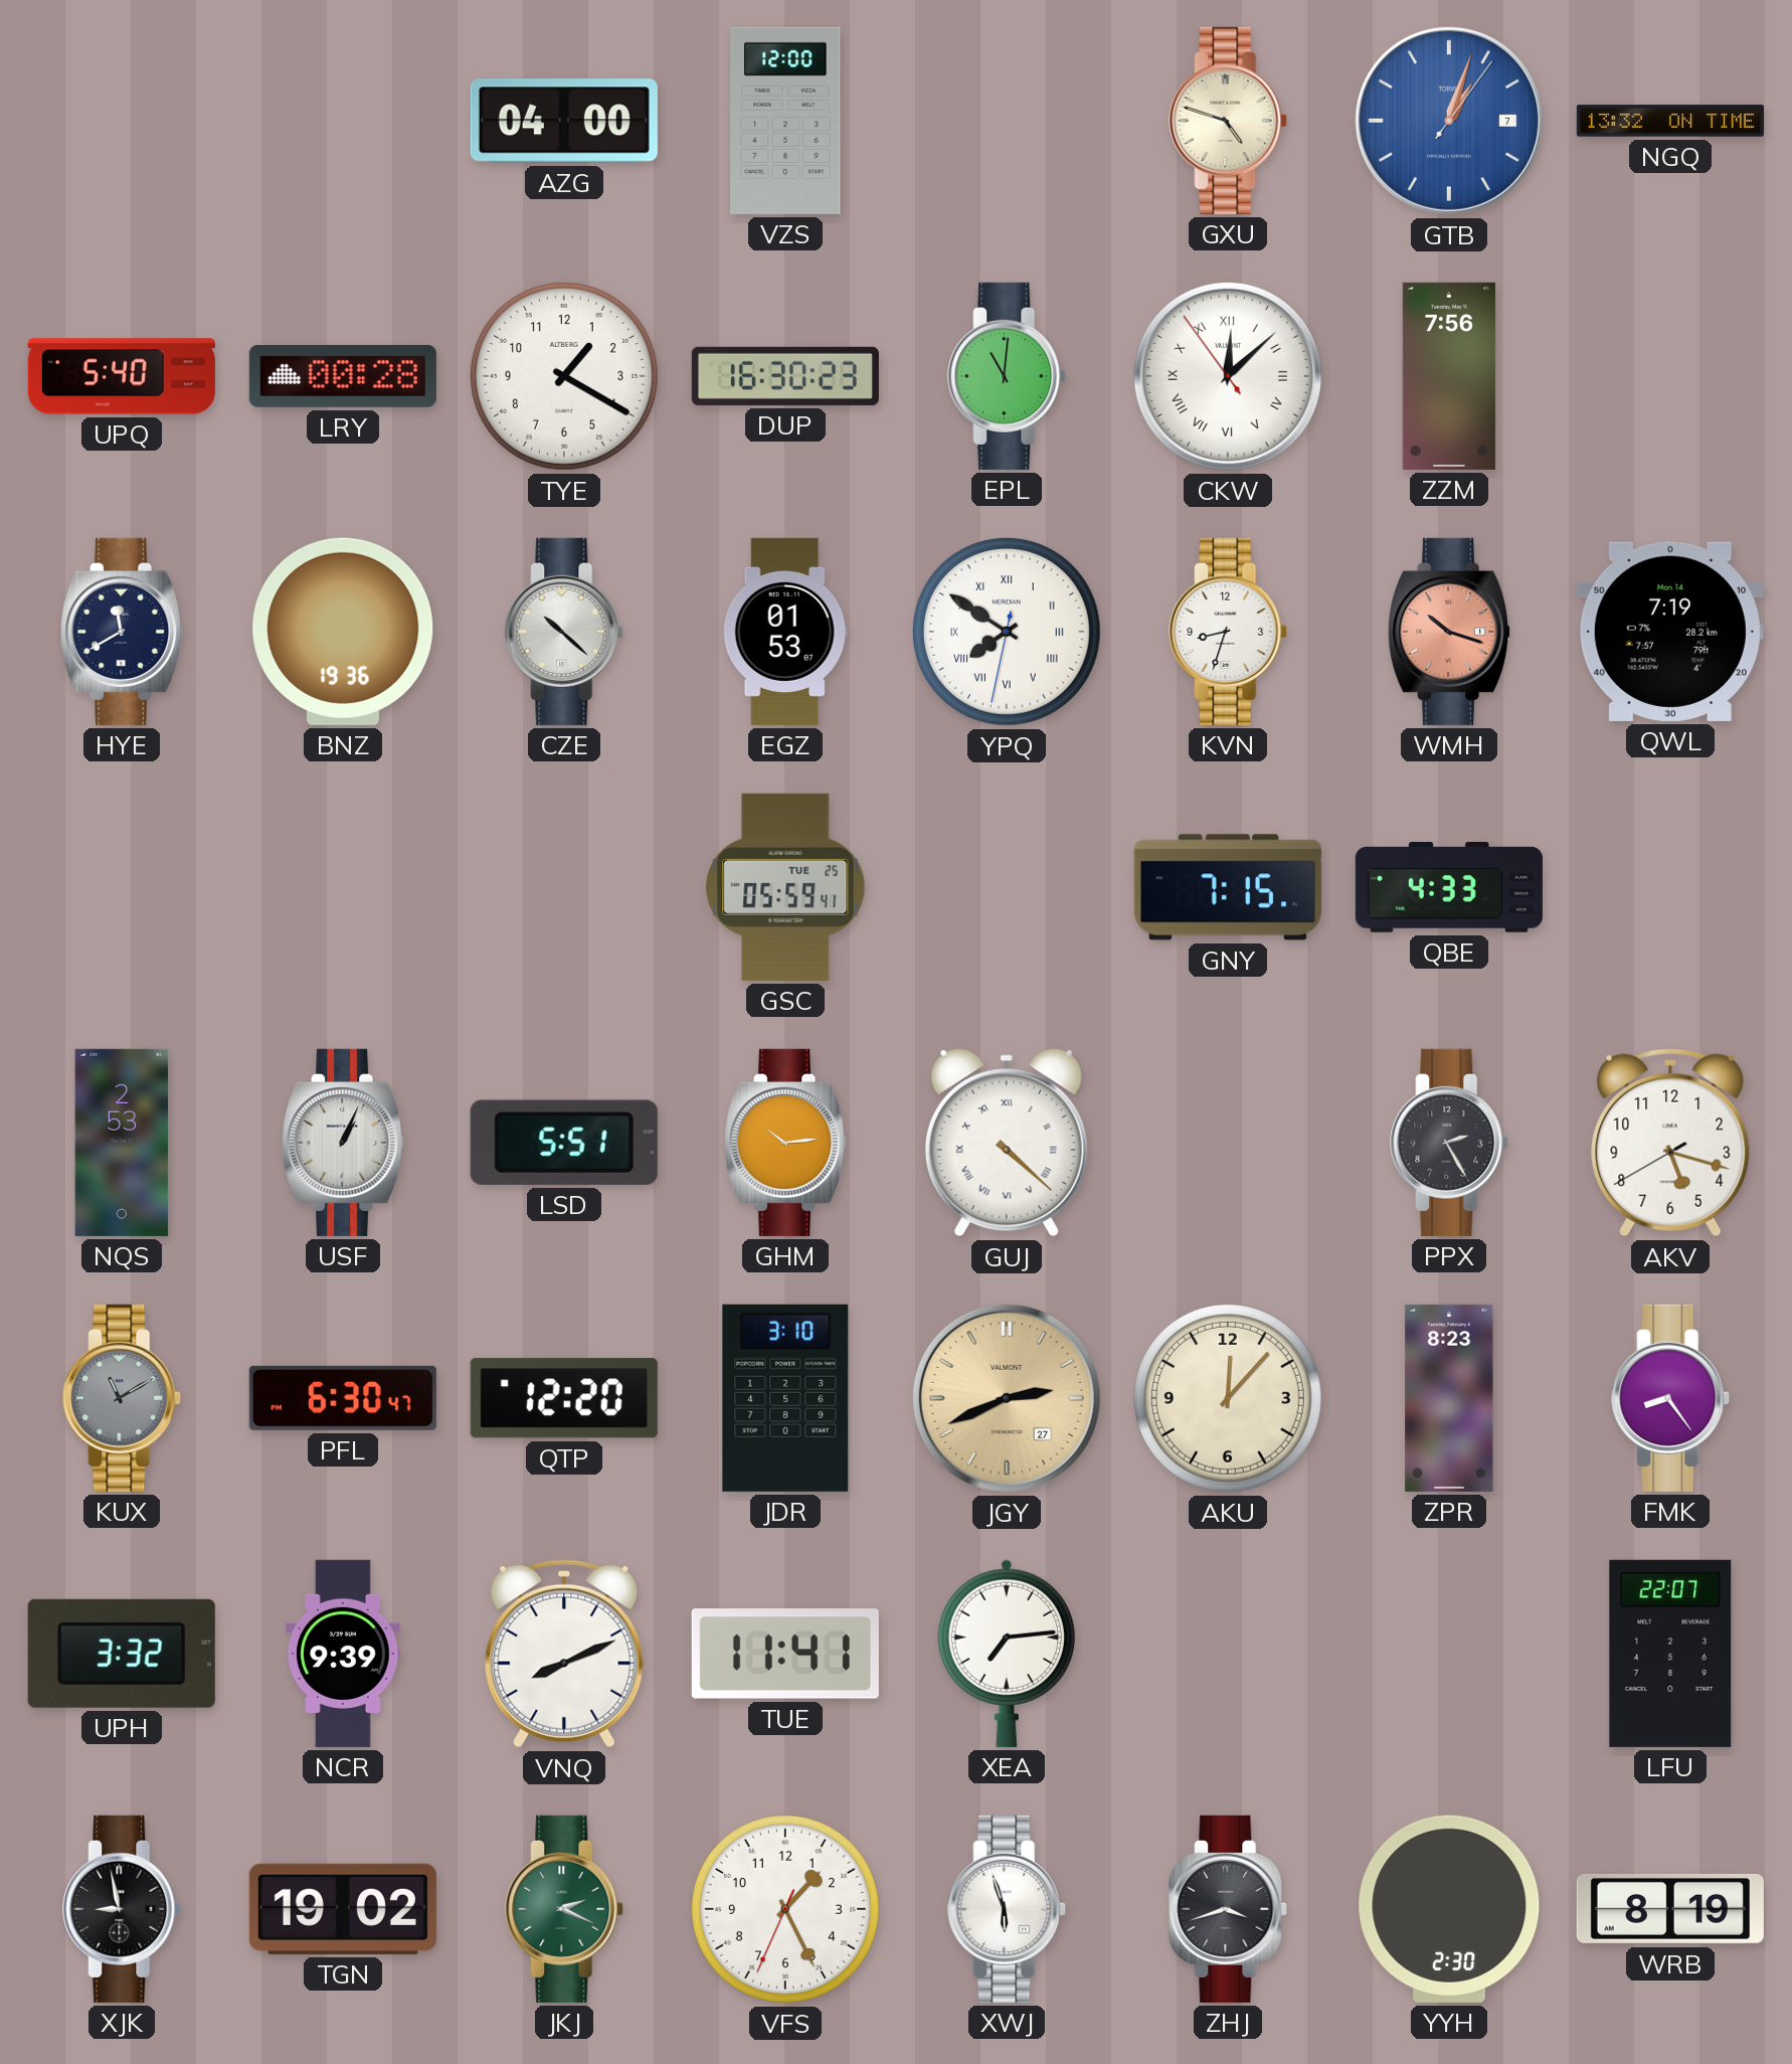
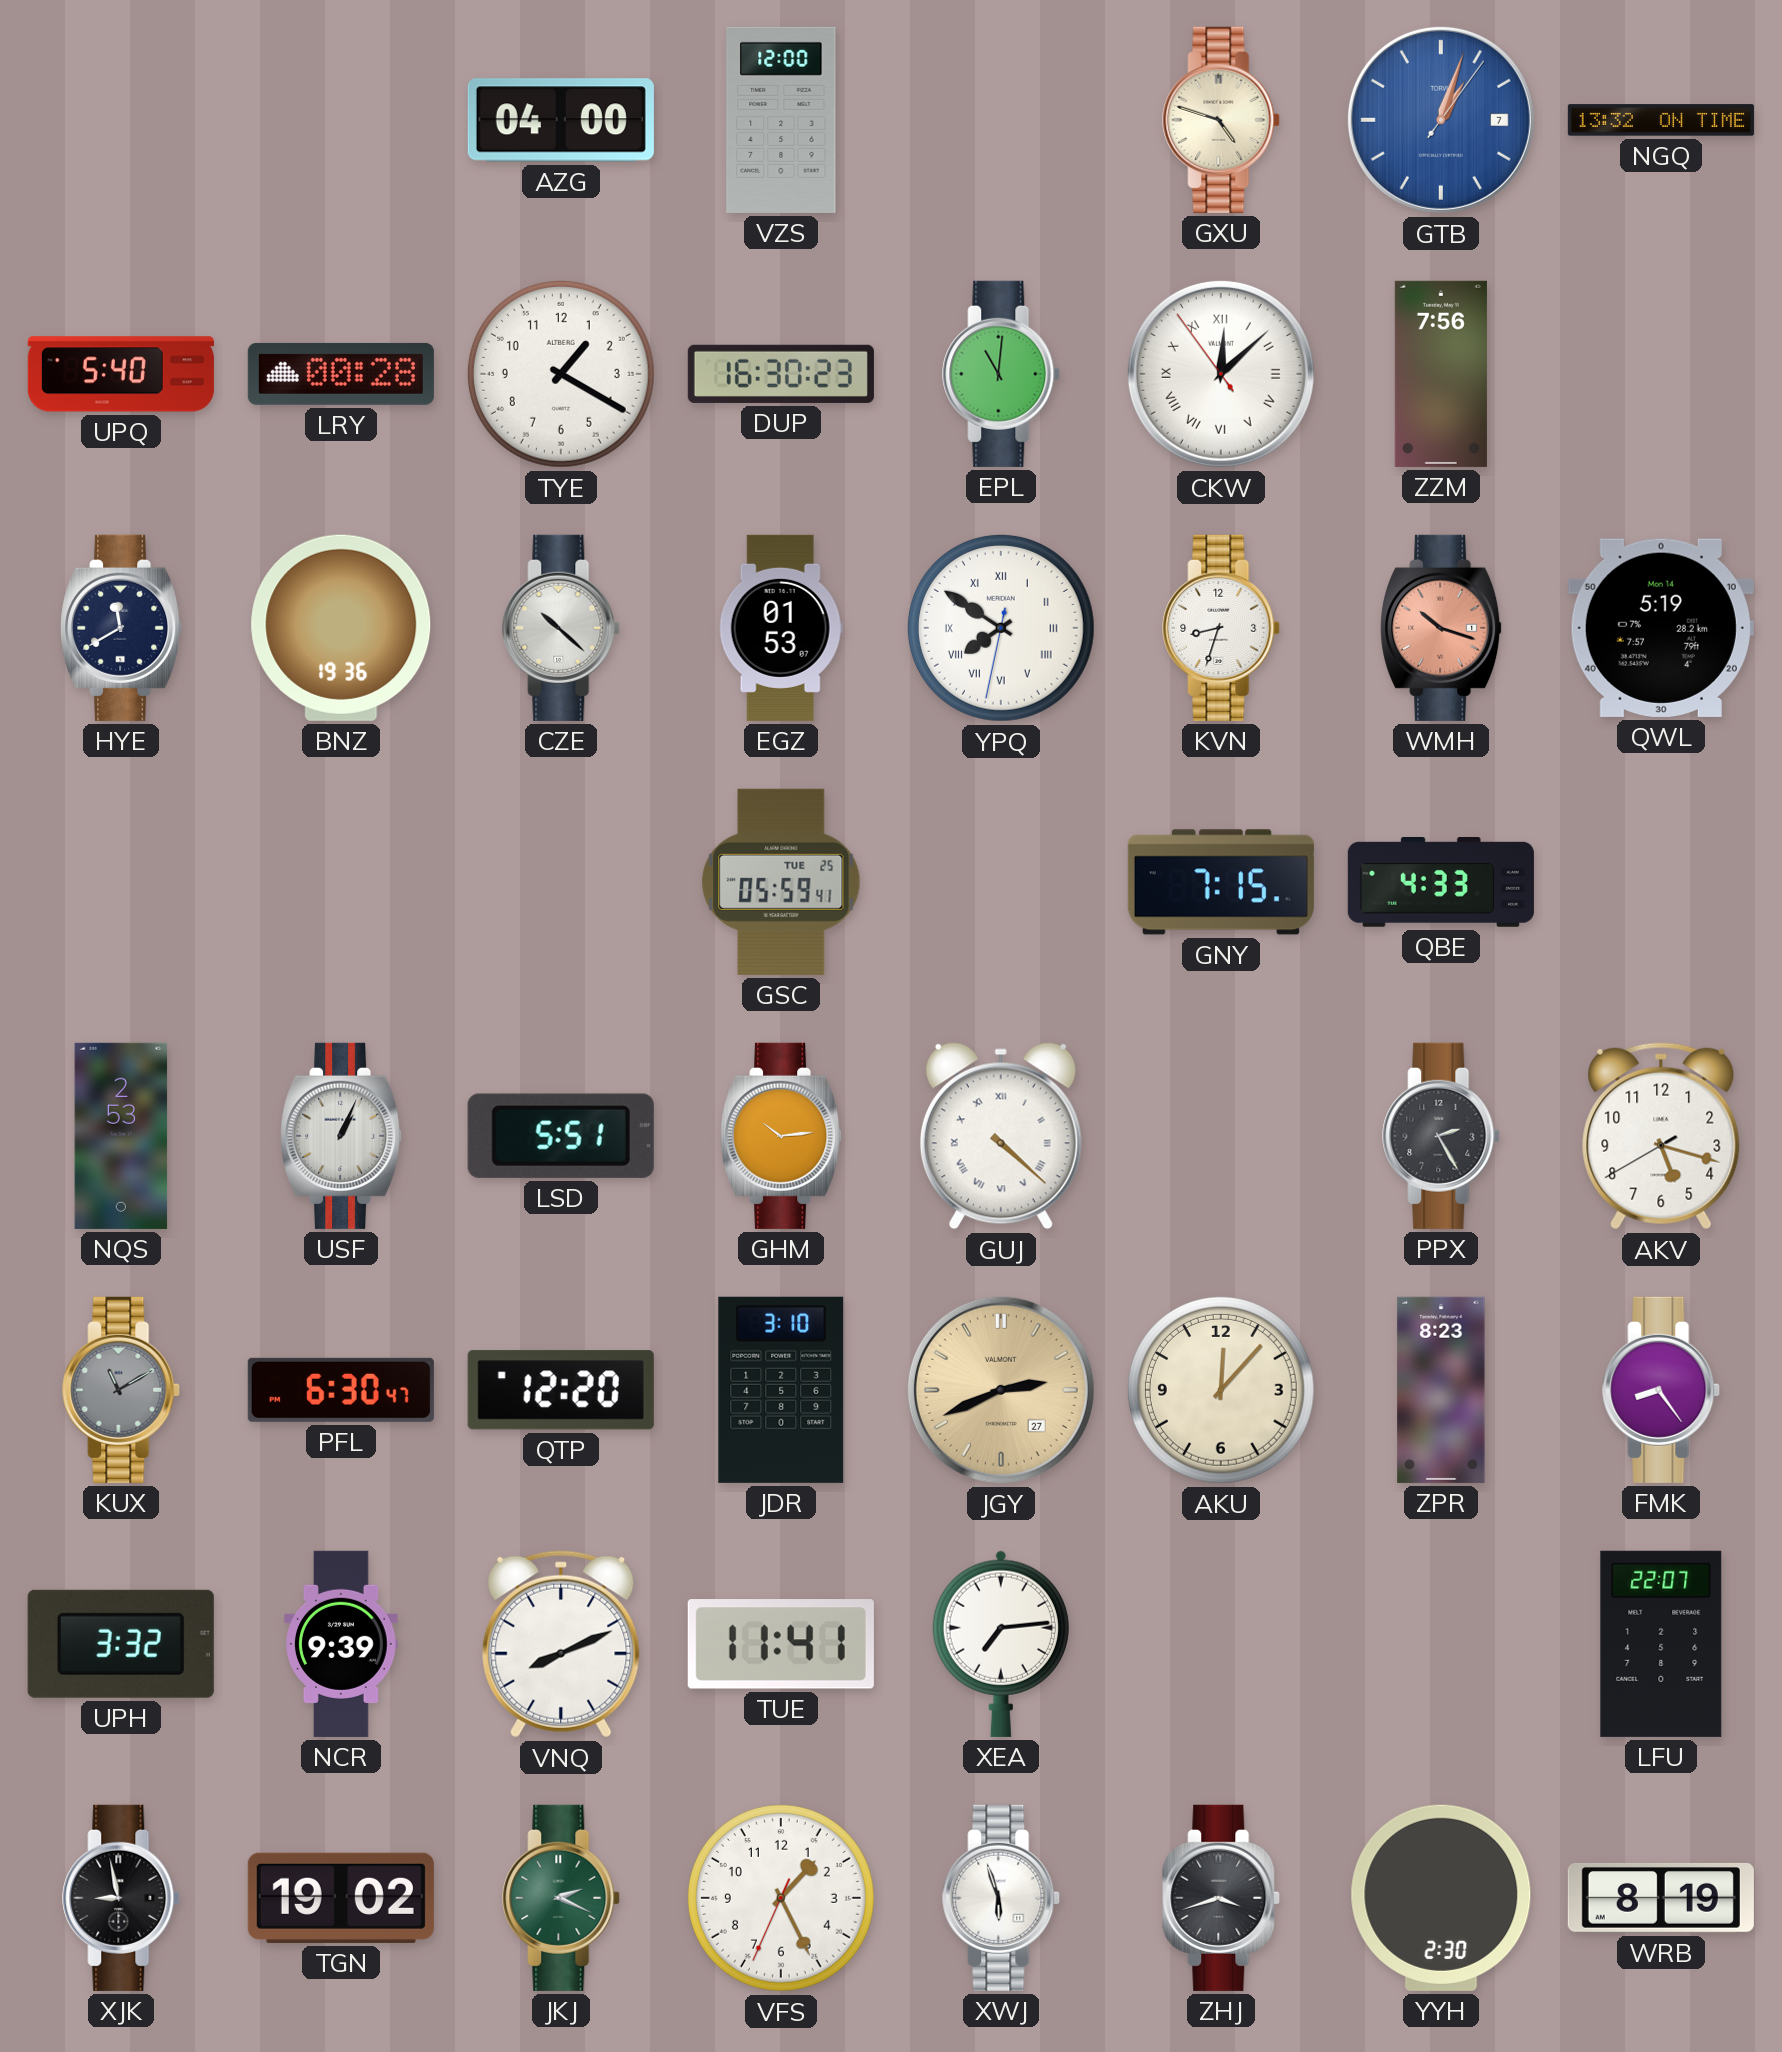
QWL: 7:19 -> 5:19
